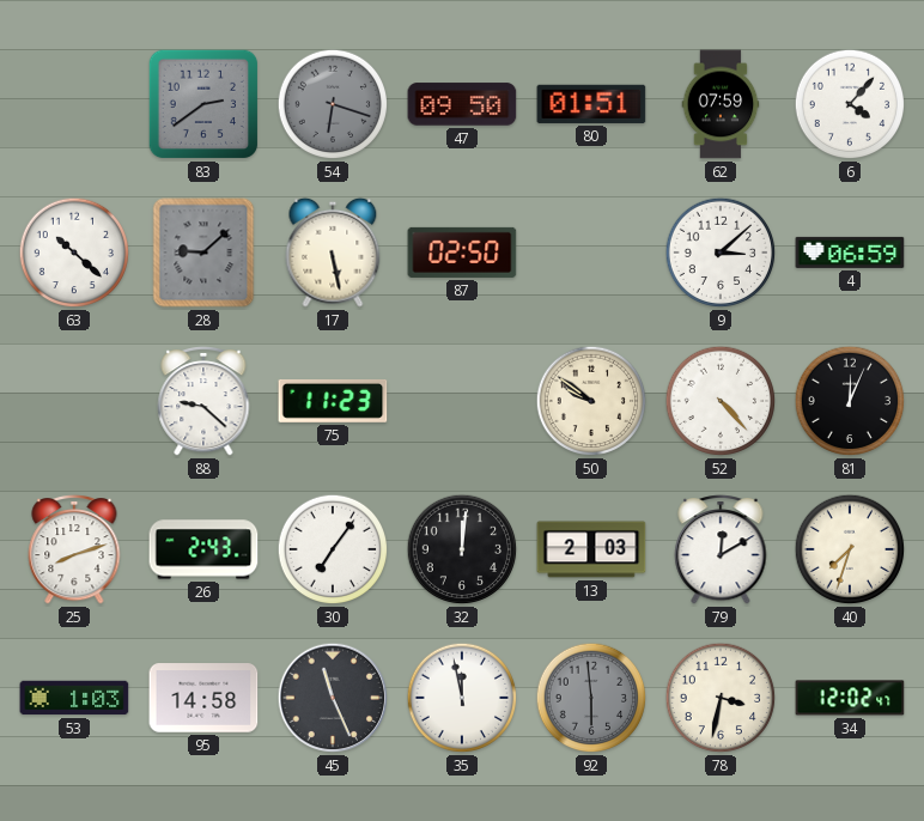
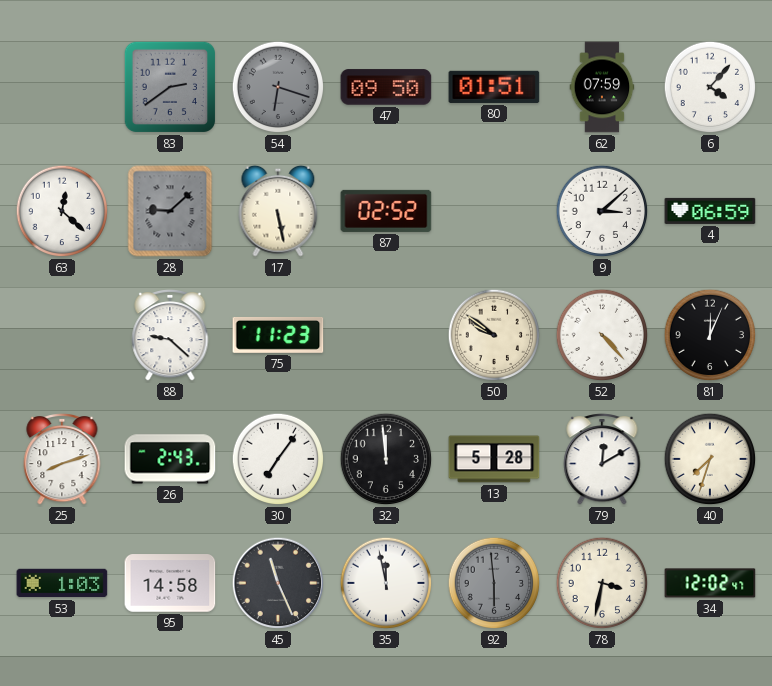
63: 10:22 -> 12:22
87: 02:50 -> 02:52
32: 12:01 -> 11:59
13: 2:03 -> 5:28
